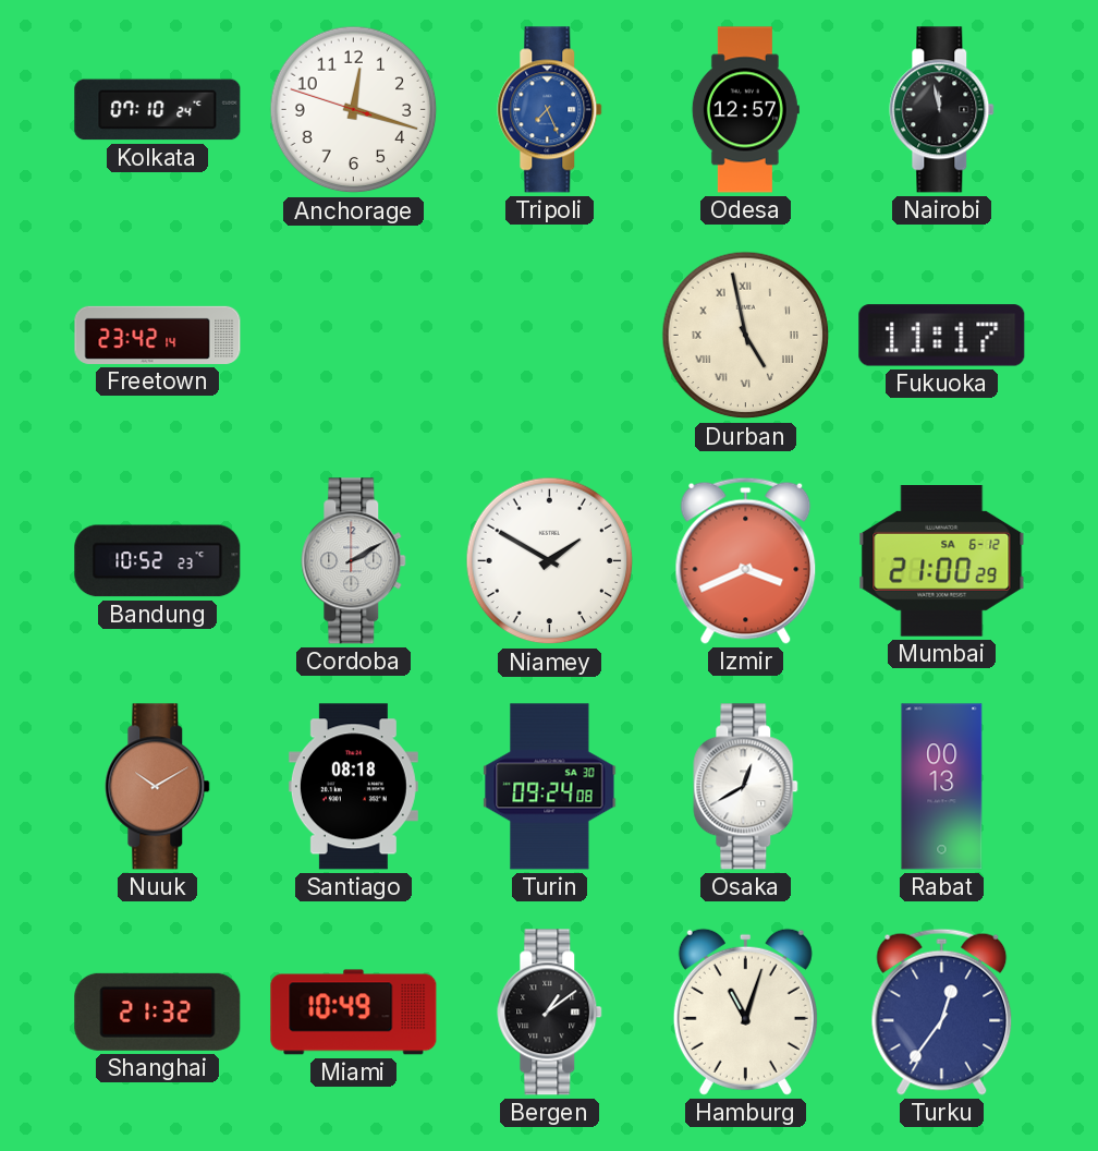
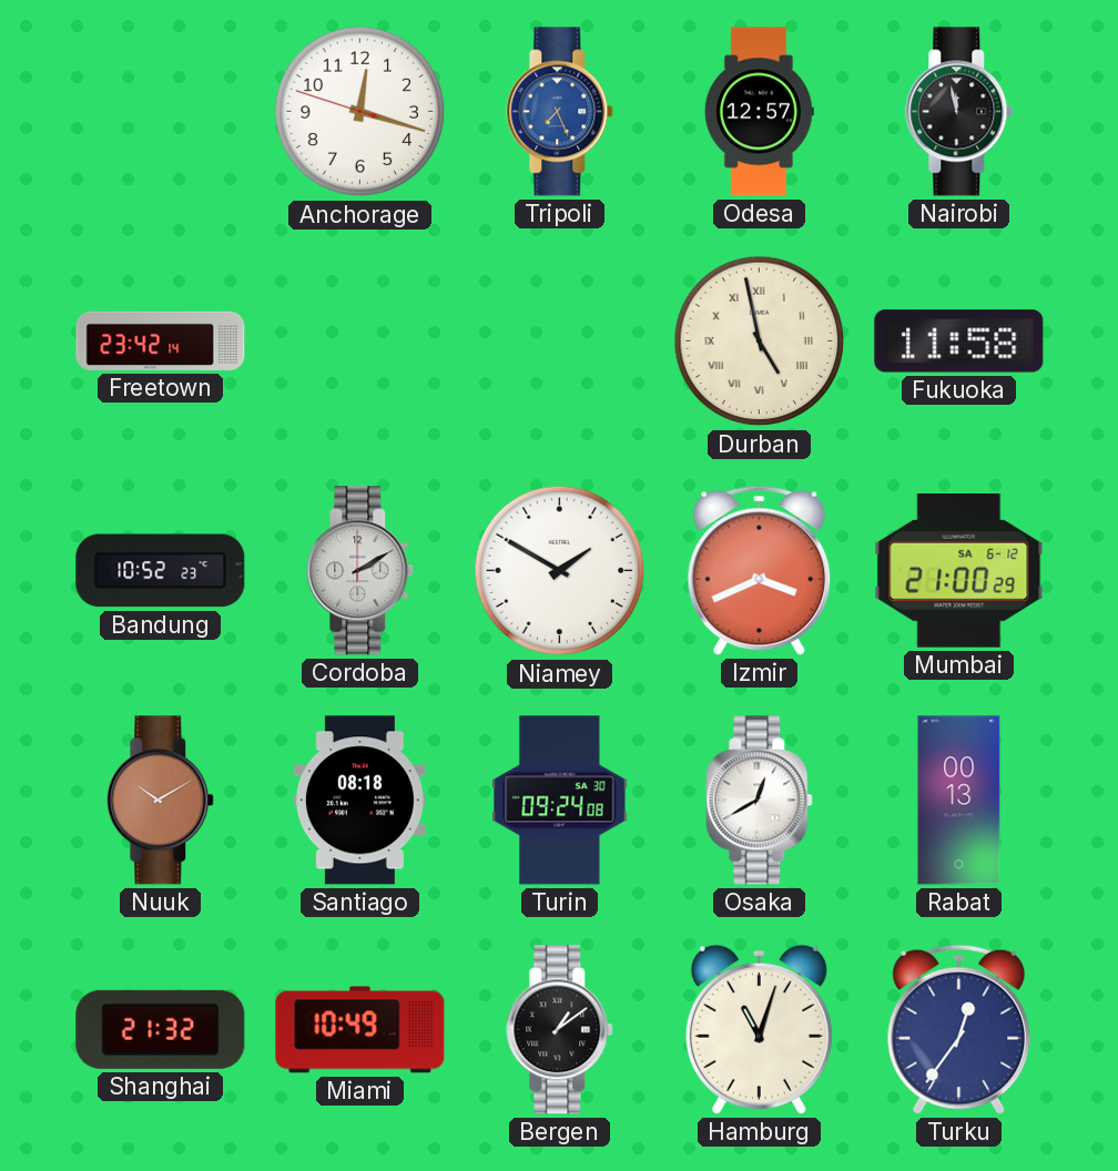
Kolkata: 07:10 -> none
Fukuoka: 11:17 -> 11:58
